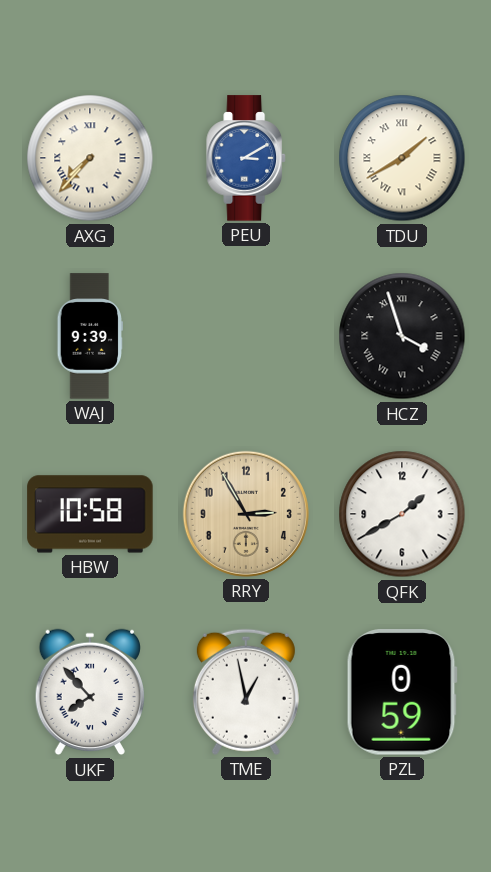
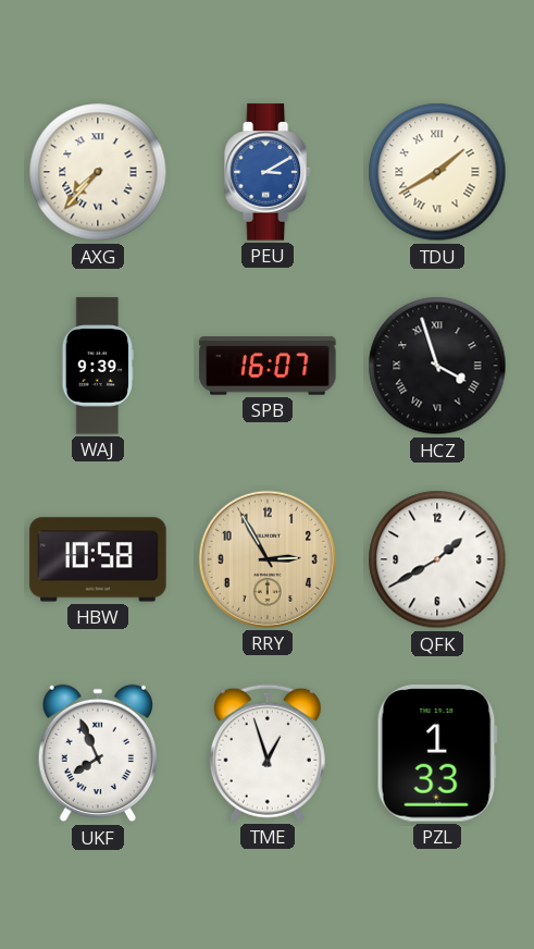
SPB: none -> 16:07
UKF: 7:53 -> 7:56
TME: 12:58 -> 12:57
PZL: 0:59 -> 1:33
